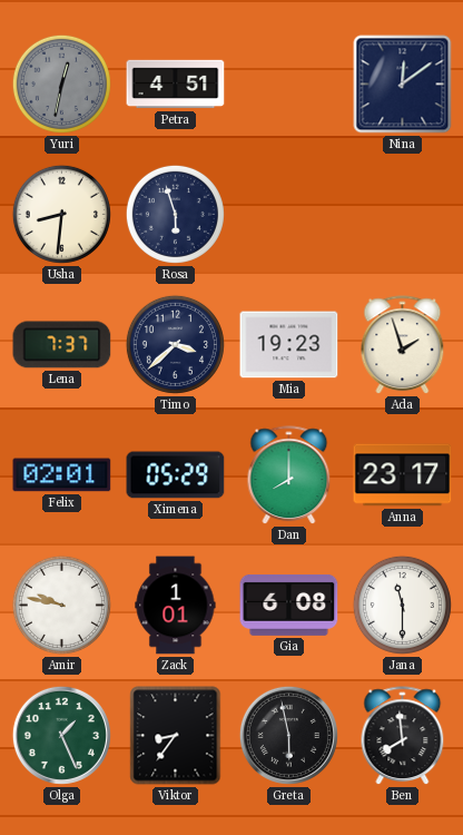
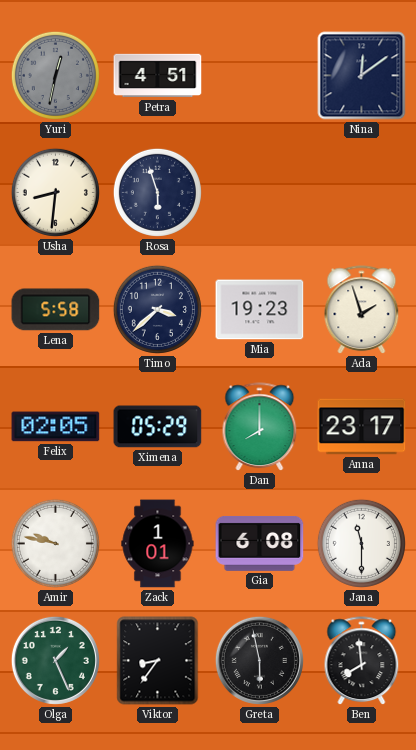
Lena: 7:37 -> 5:58
Felix: 02:01 -> 02:05
